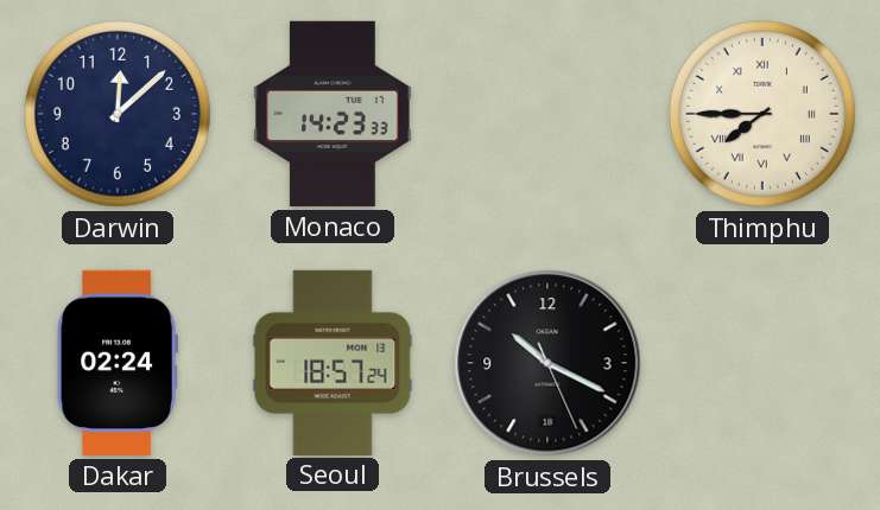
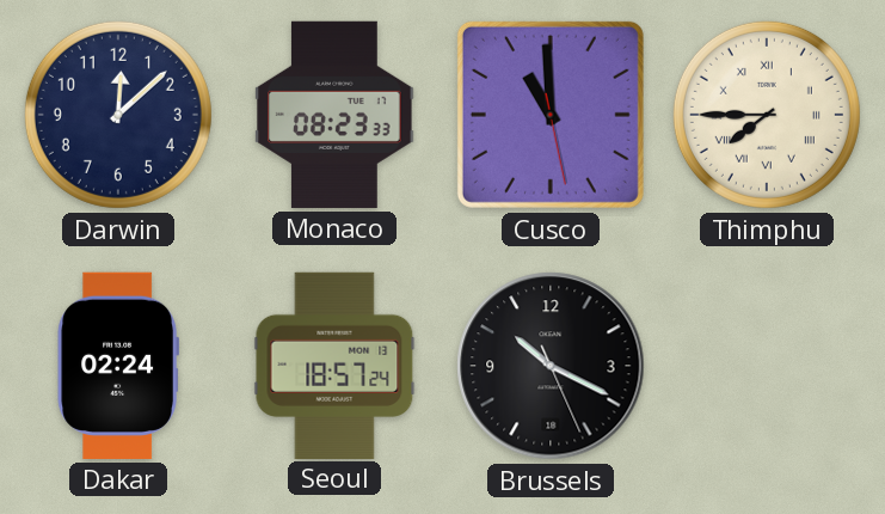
Monaco: 14:23 -> 08:23
Cusco: none -> 10:59
